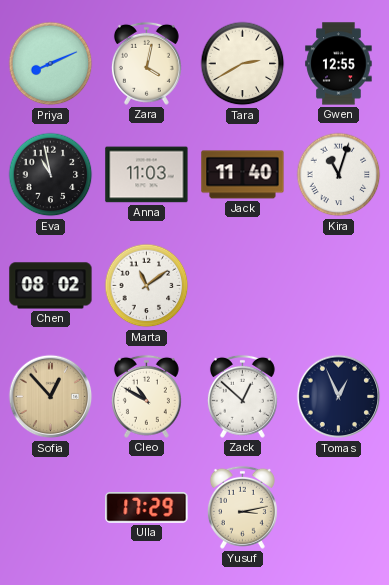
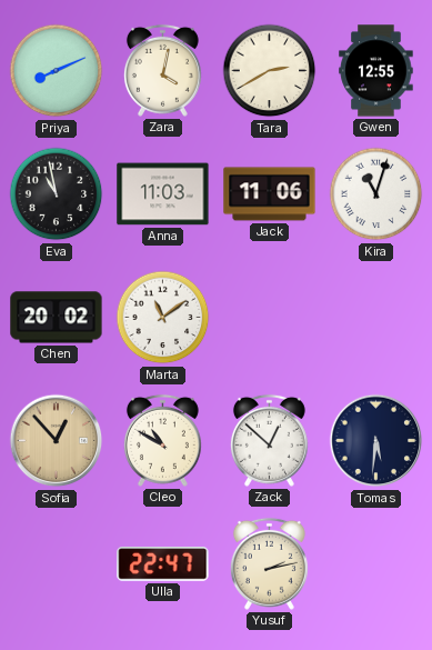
Jack: 11:40 -> 11:06
Chen: 08:02 -> 20:02
Tomas: 12:56 -> 5:31
Ulla: 17:29 -> 22:47
Yusuf: 3:13 -> 2:13
